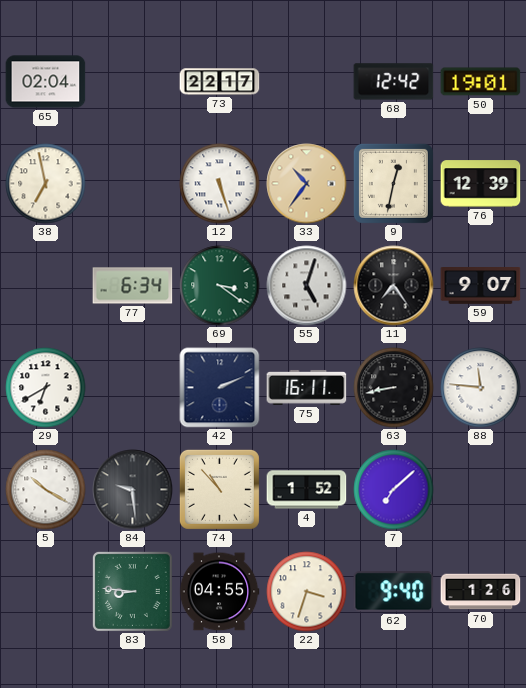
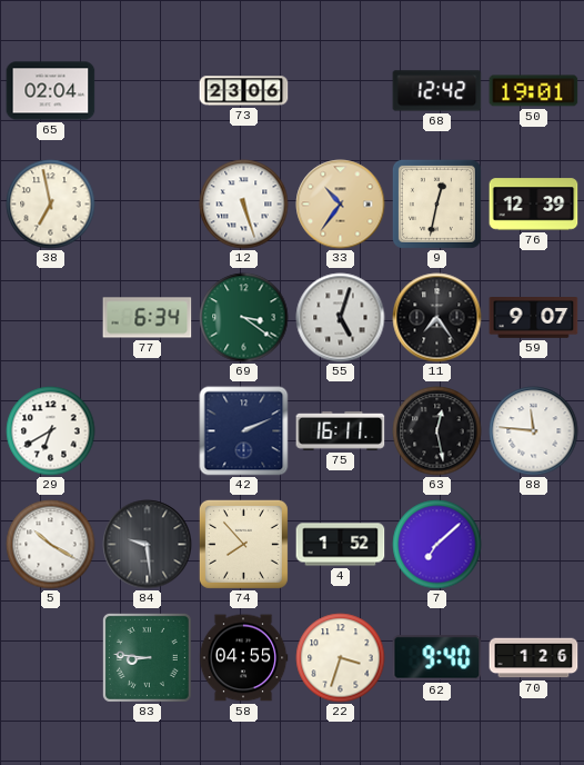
73: 22:17 -> 23:06
63: 8:43 -> 12:28
74: 10:53 -> 7:53
